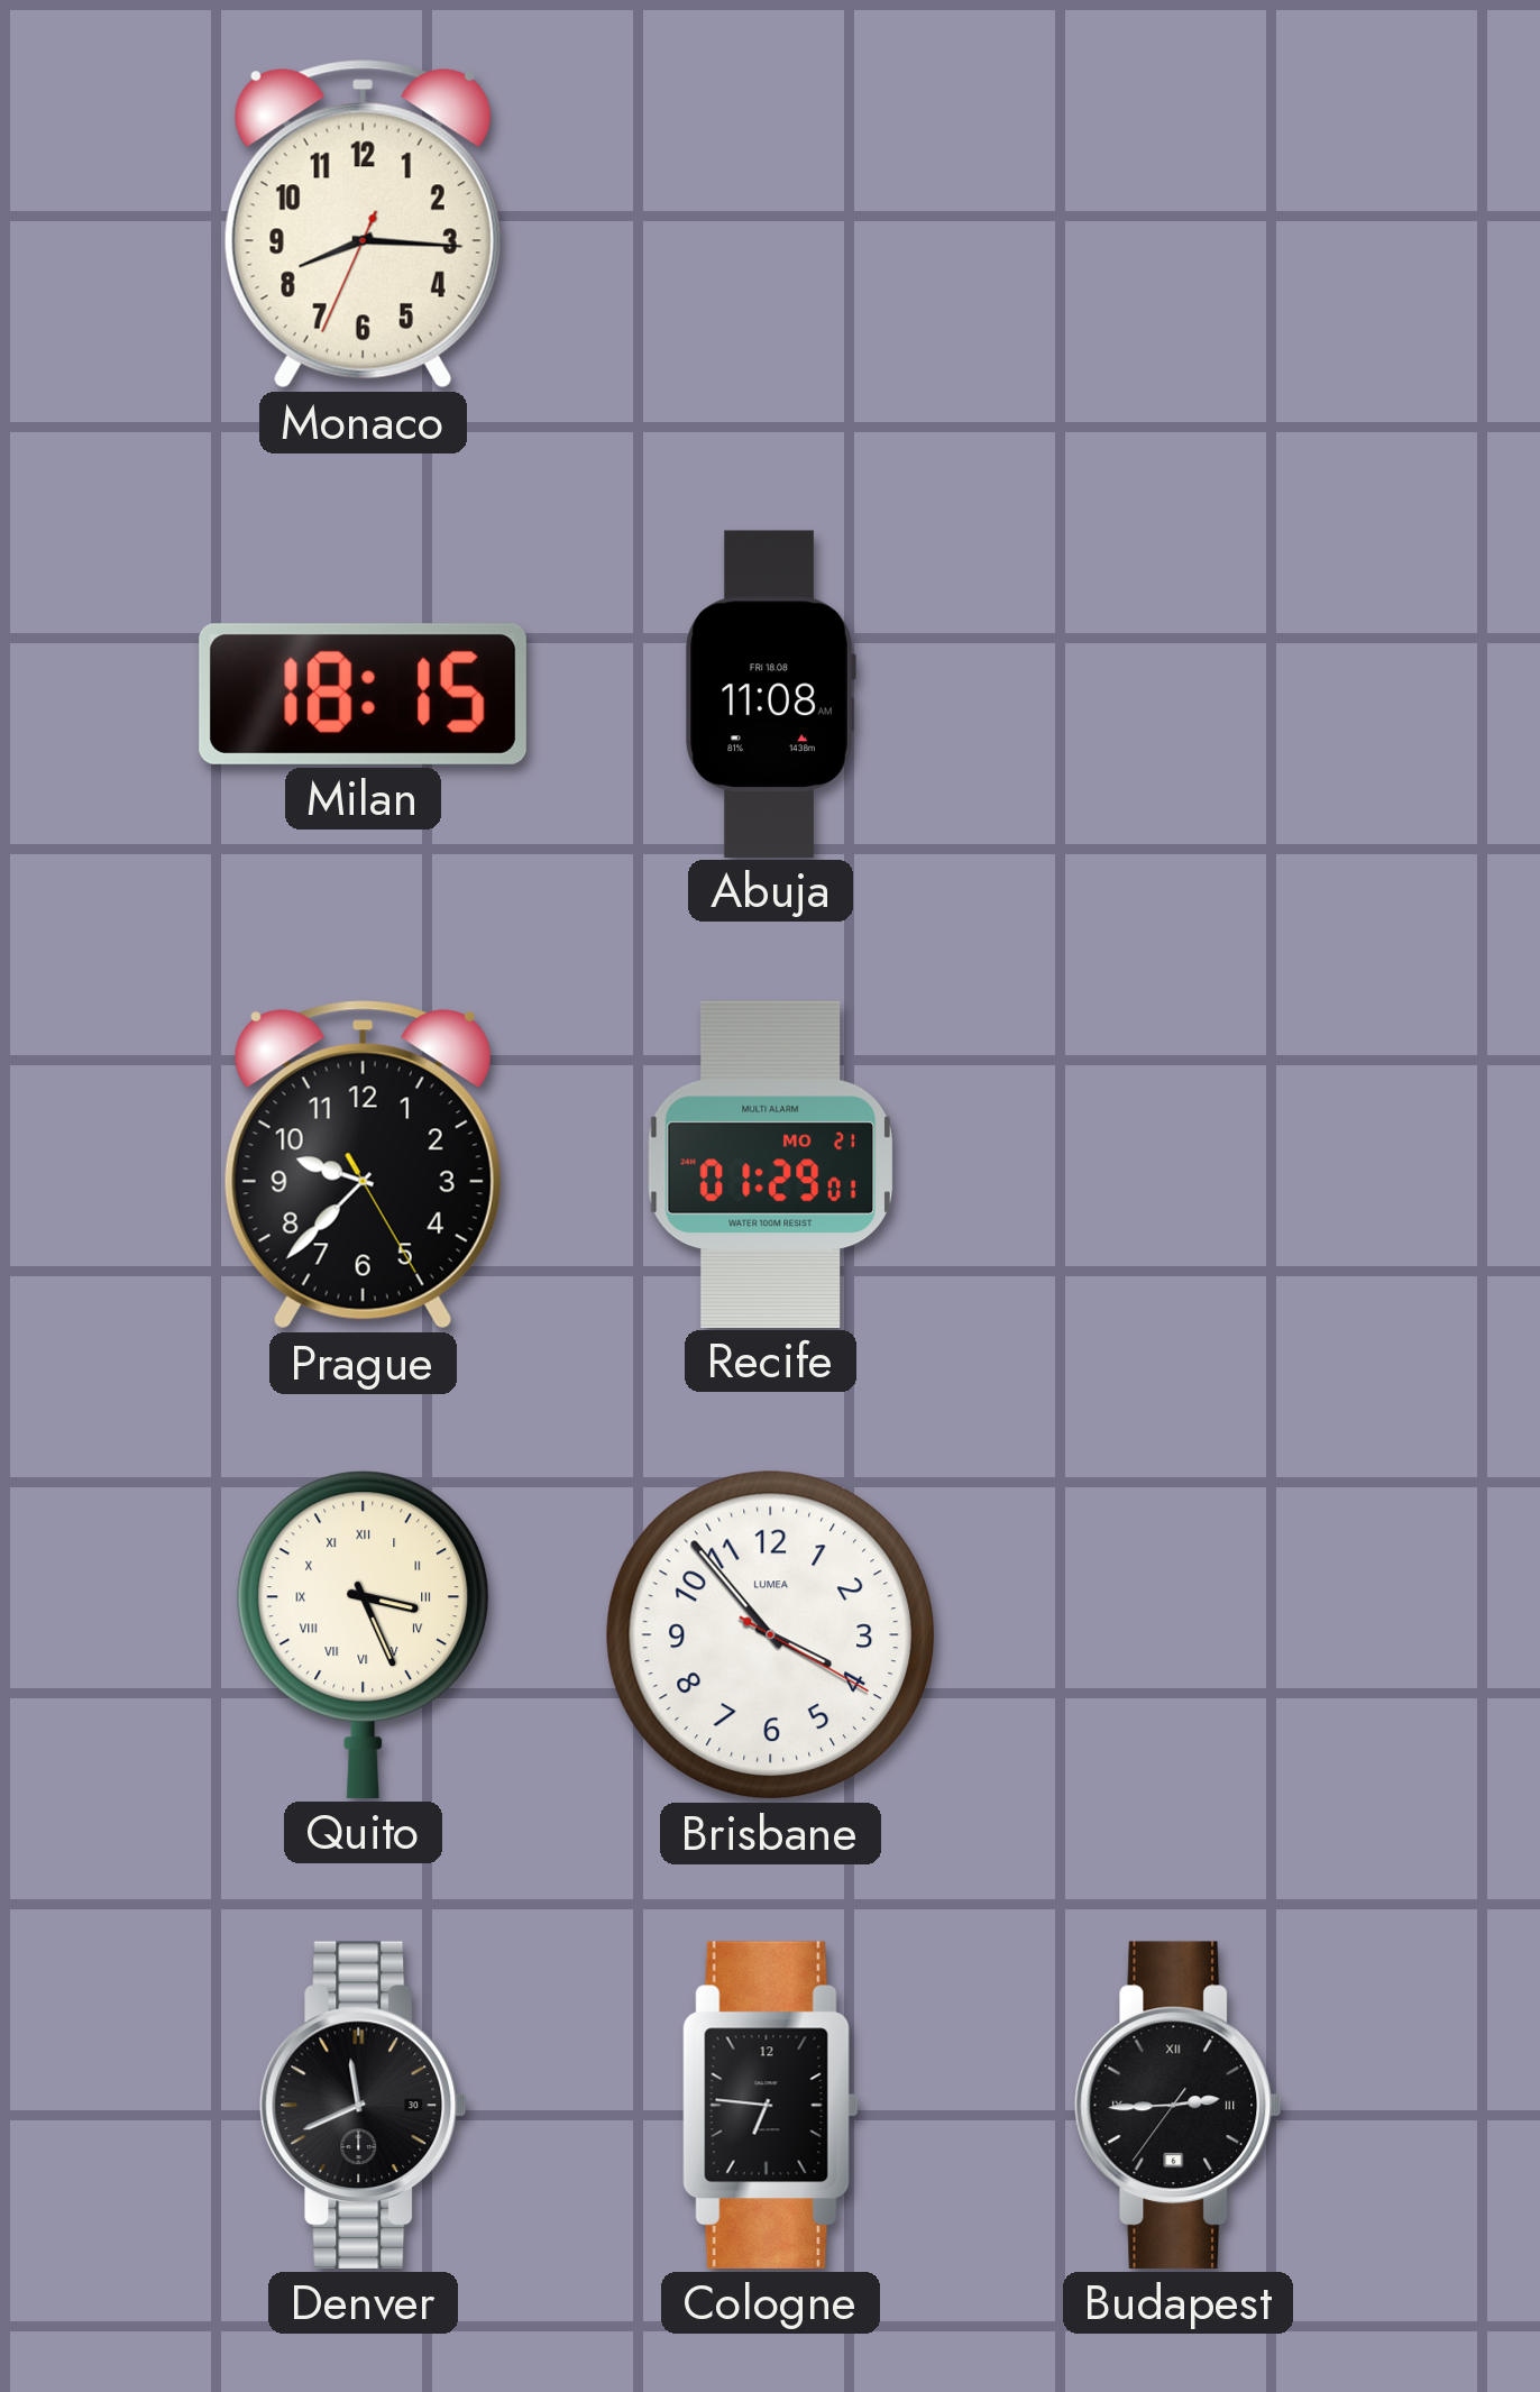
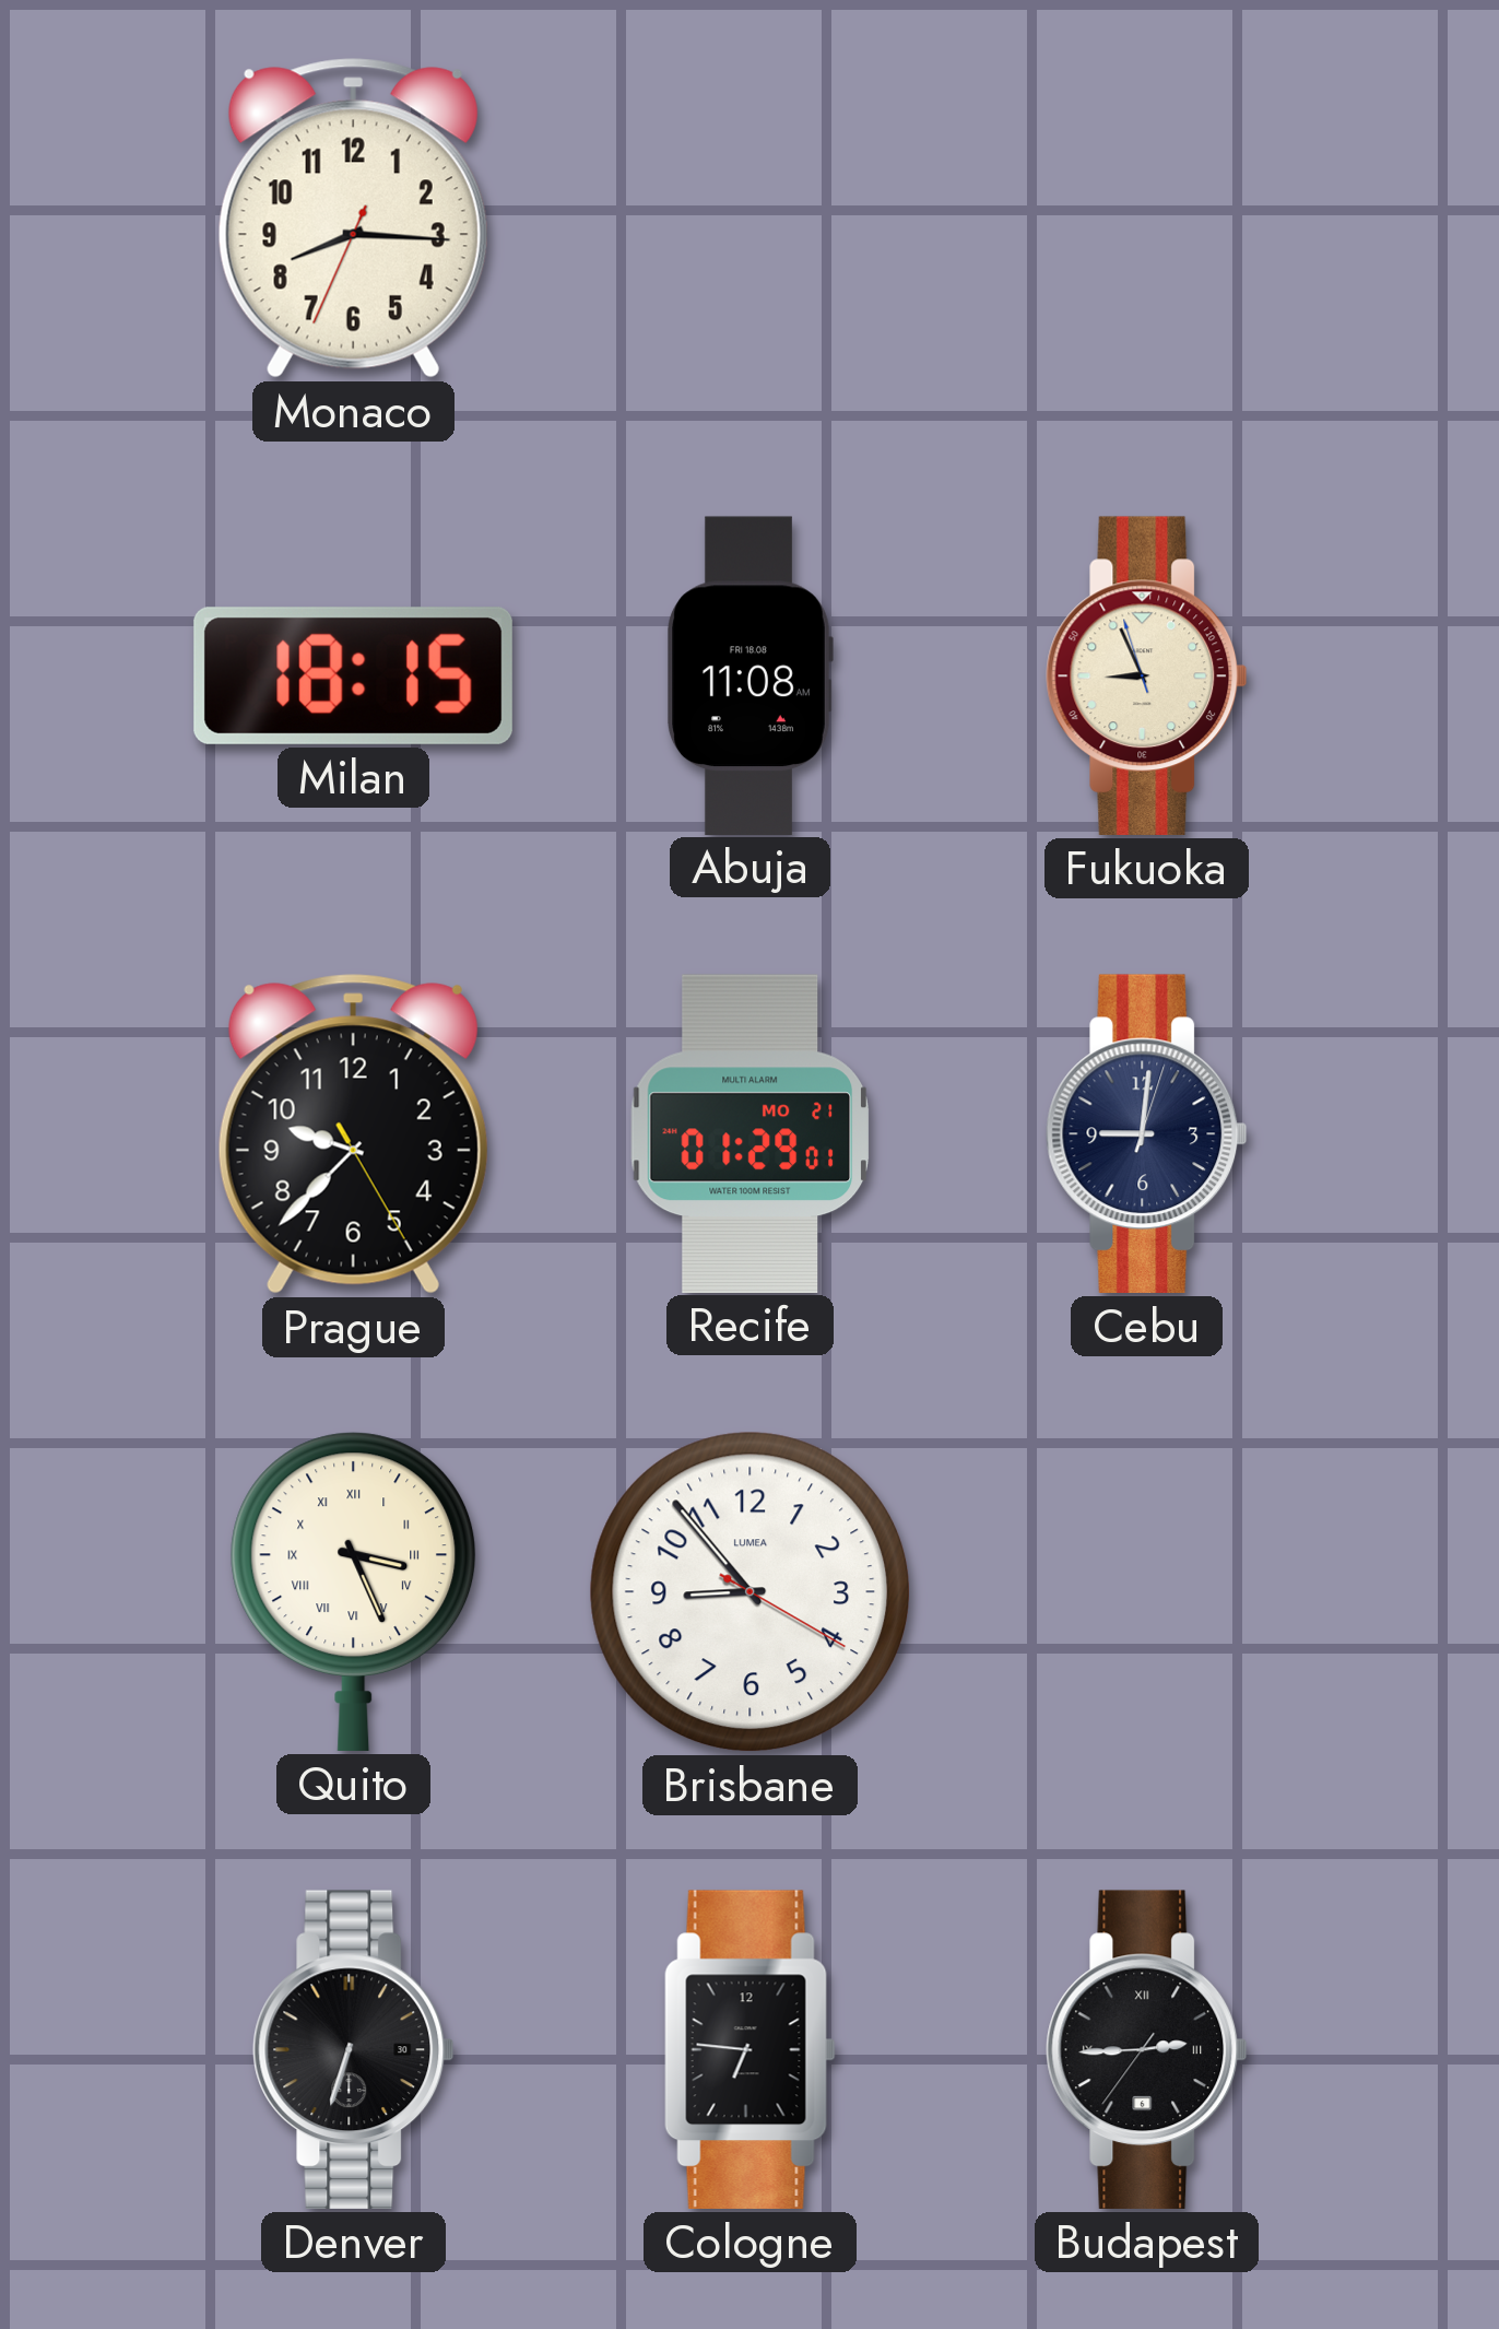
Fukuoka: none -> 8:55
Cebu: none -> 9:01
Brisbane: 3:53 -> 8:53
Denver: 11:41 -> 6:33
